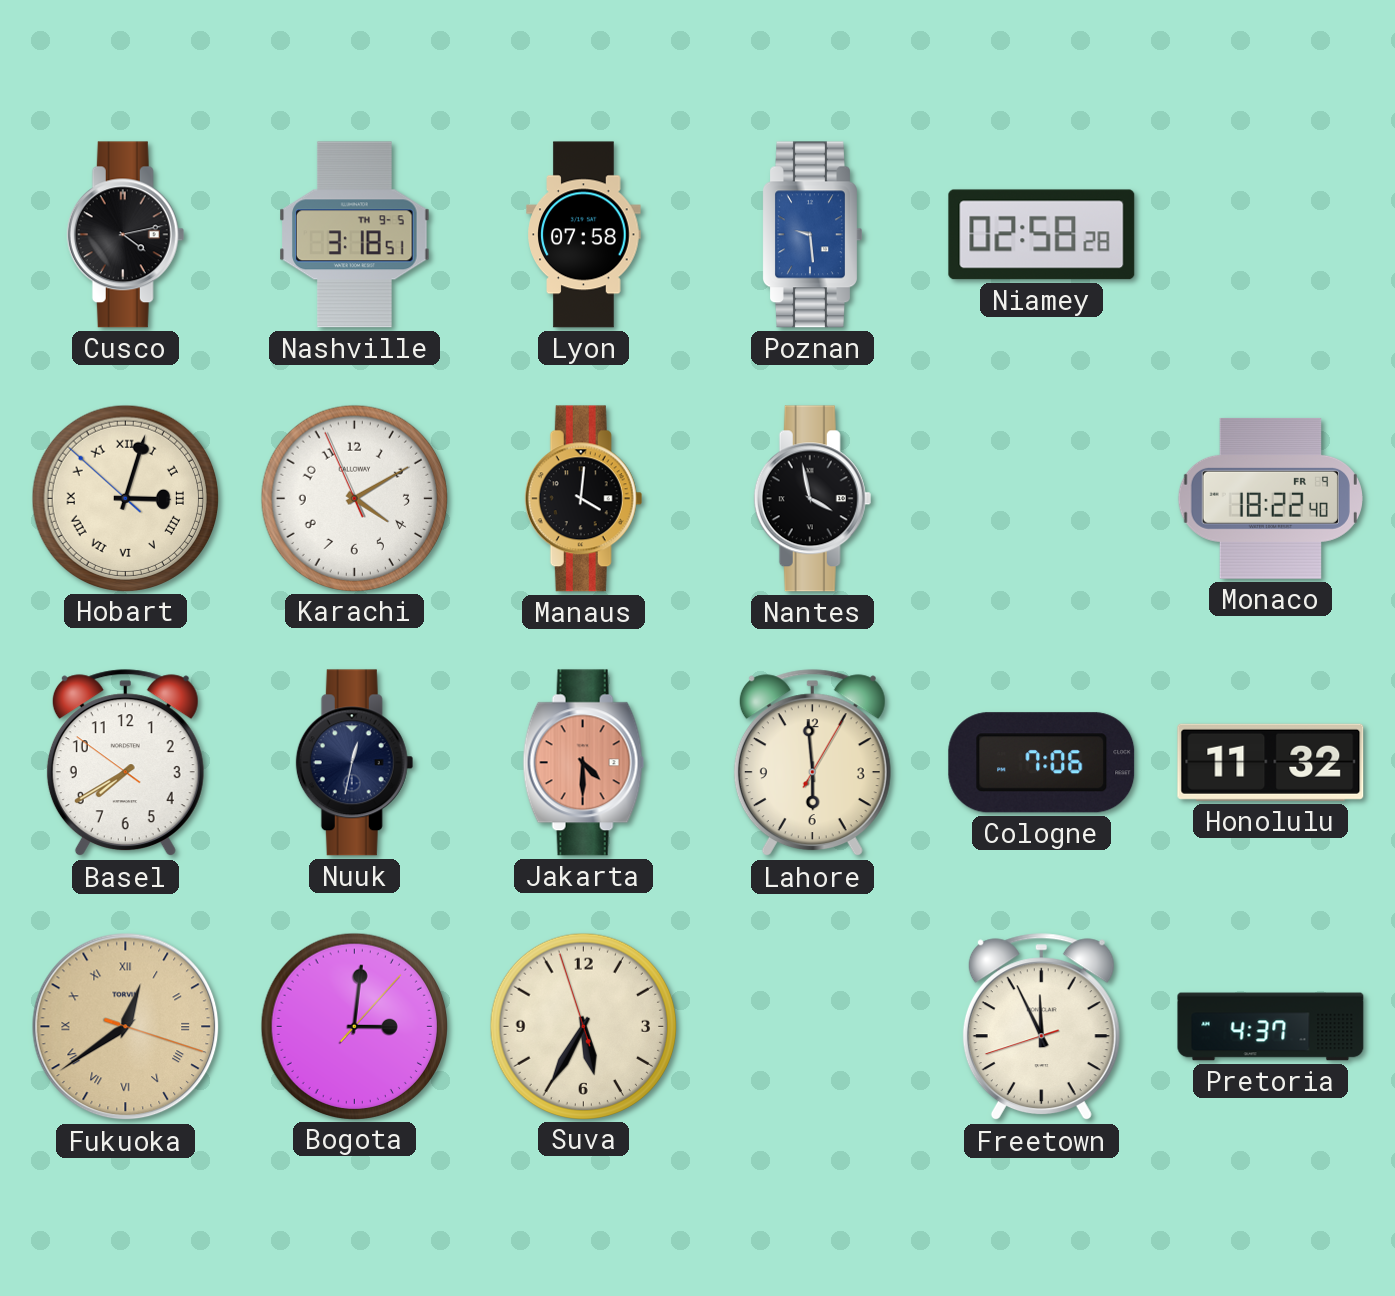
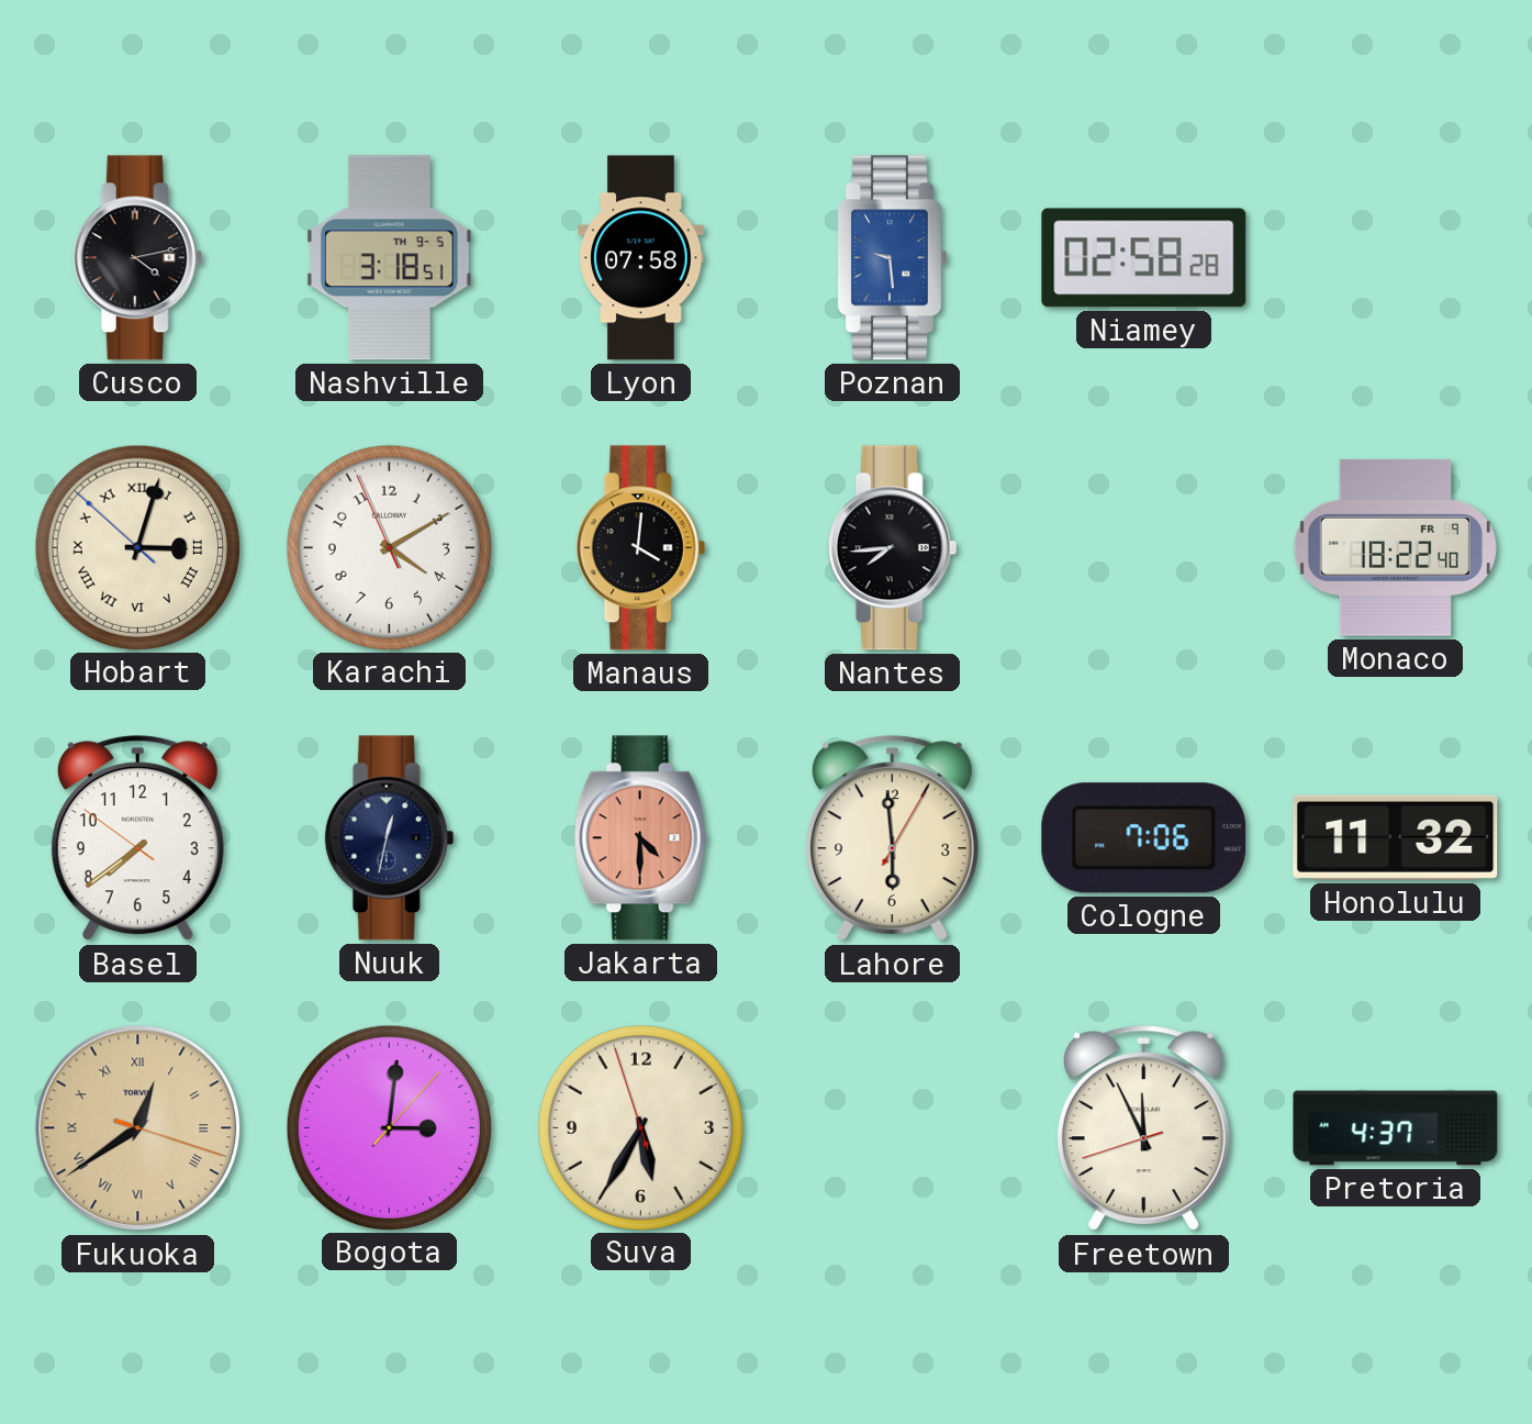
Nantes: 3:58 -> 7:44
Basel: 7:39 -> 7:38
